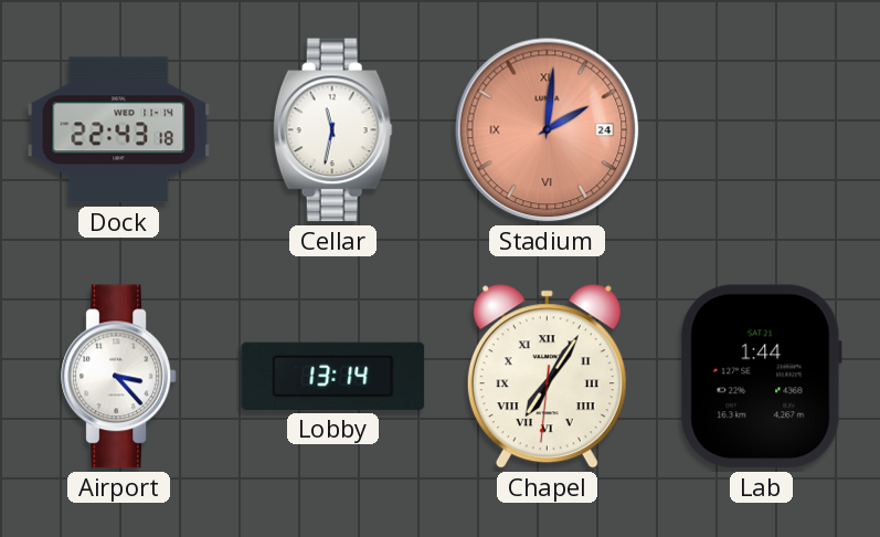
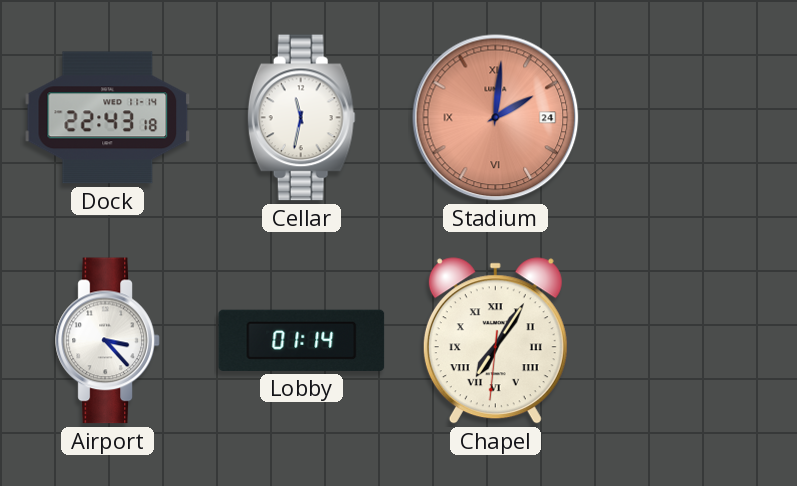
Lobby: 13:14 -> 01:14
Lab: 1:44 -> none
